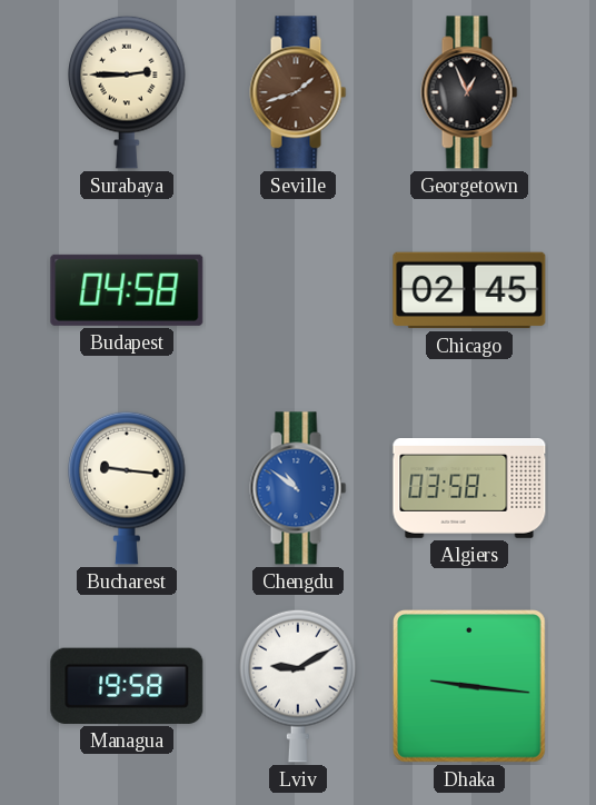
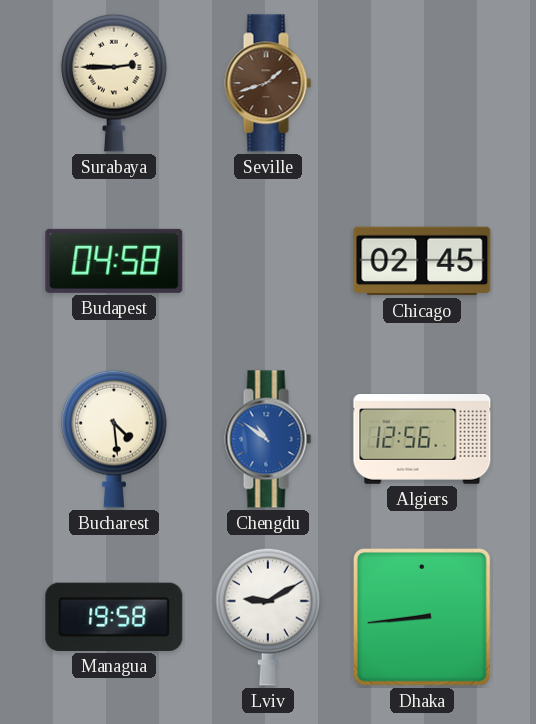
Georgetown: 12:56 -> none
Bucharest: 9:16 -> 4:29
Algiers: 03:58 -> 12:56
Dhaka: 9:16 -> 8:44
